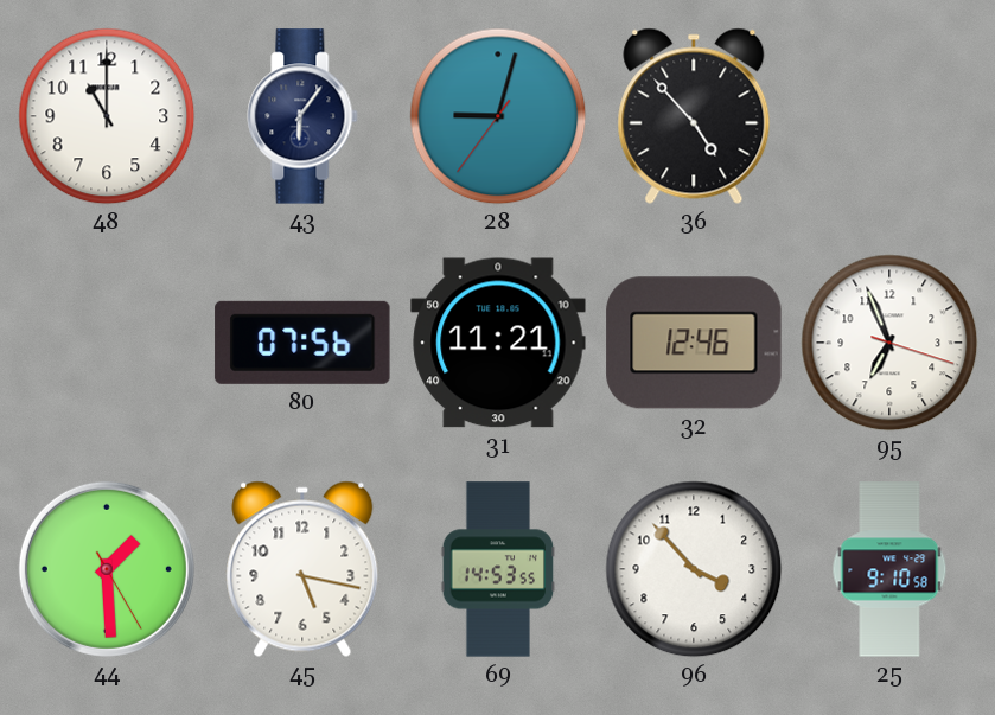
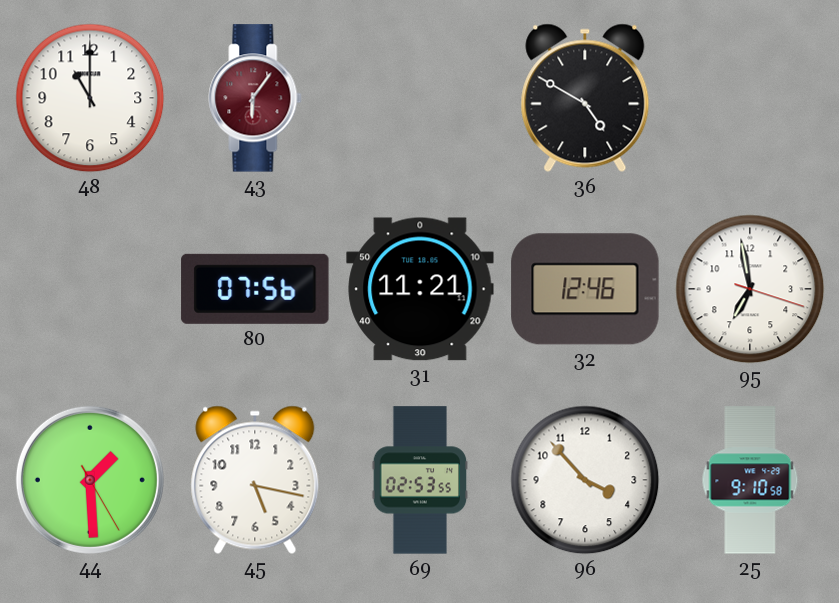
43 dial: navy -> burgundy
28: 9:02 -> none
36: 4:53 -> 4:50
95: 6:56 -> 6:58
69: 14:53 -> 02:53
